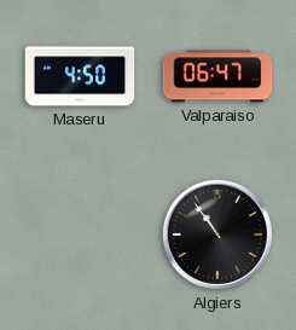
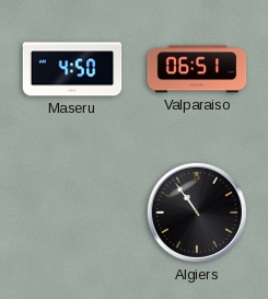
Valparaiso: 06:47 -> 06:51
